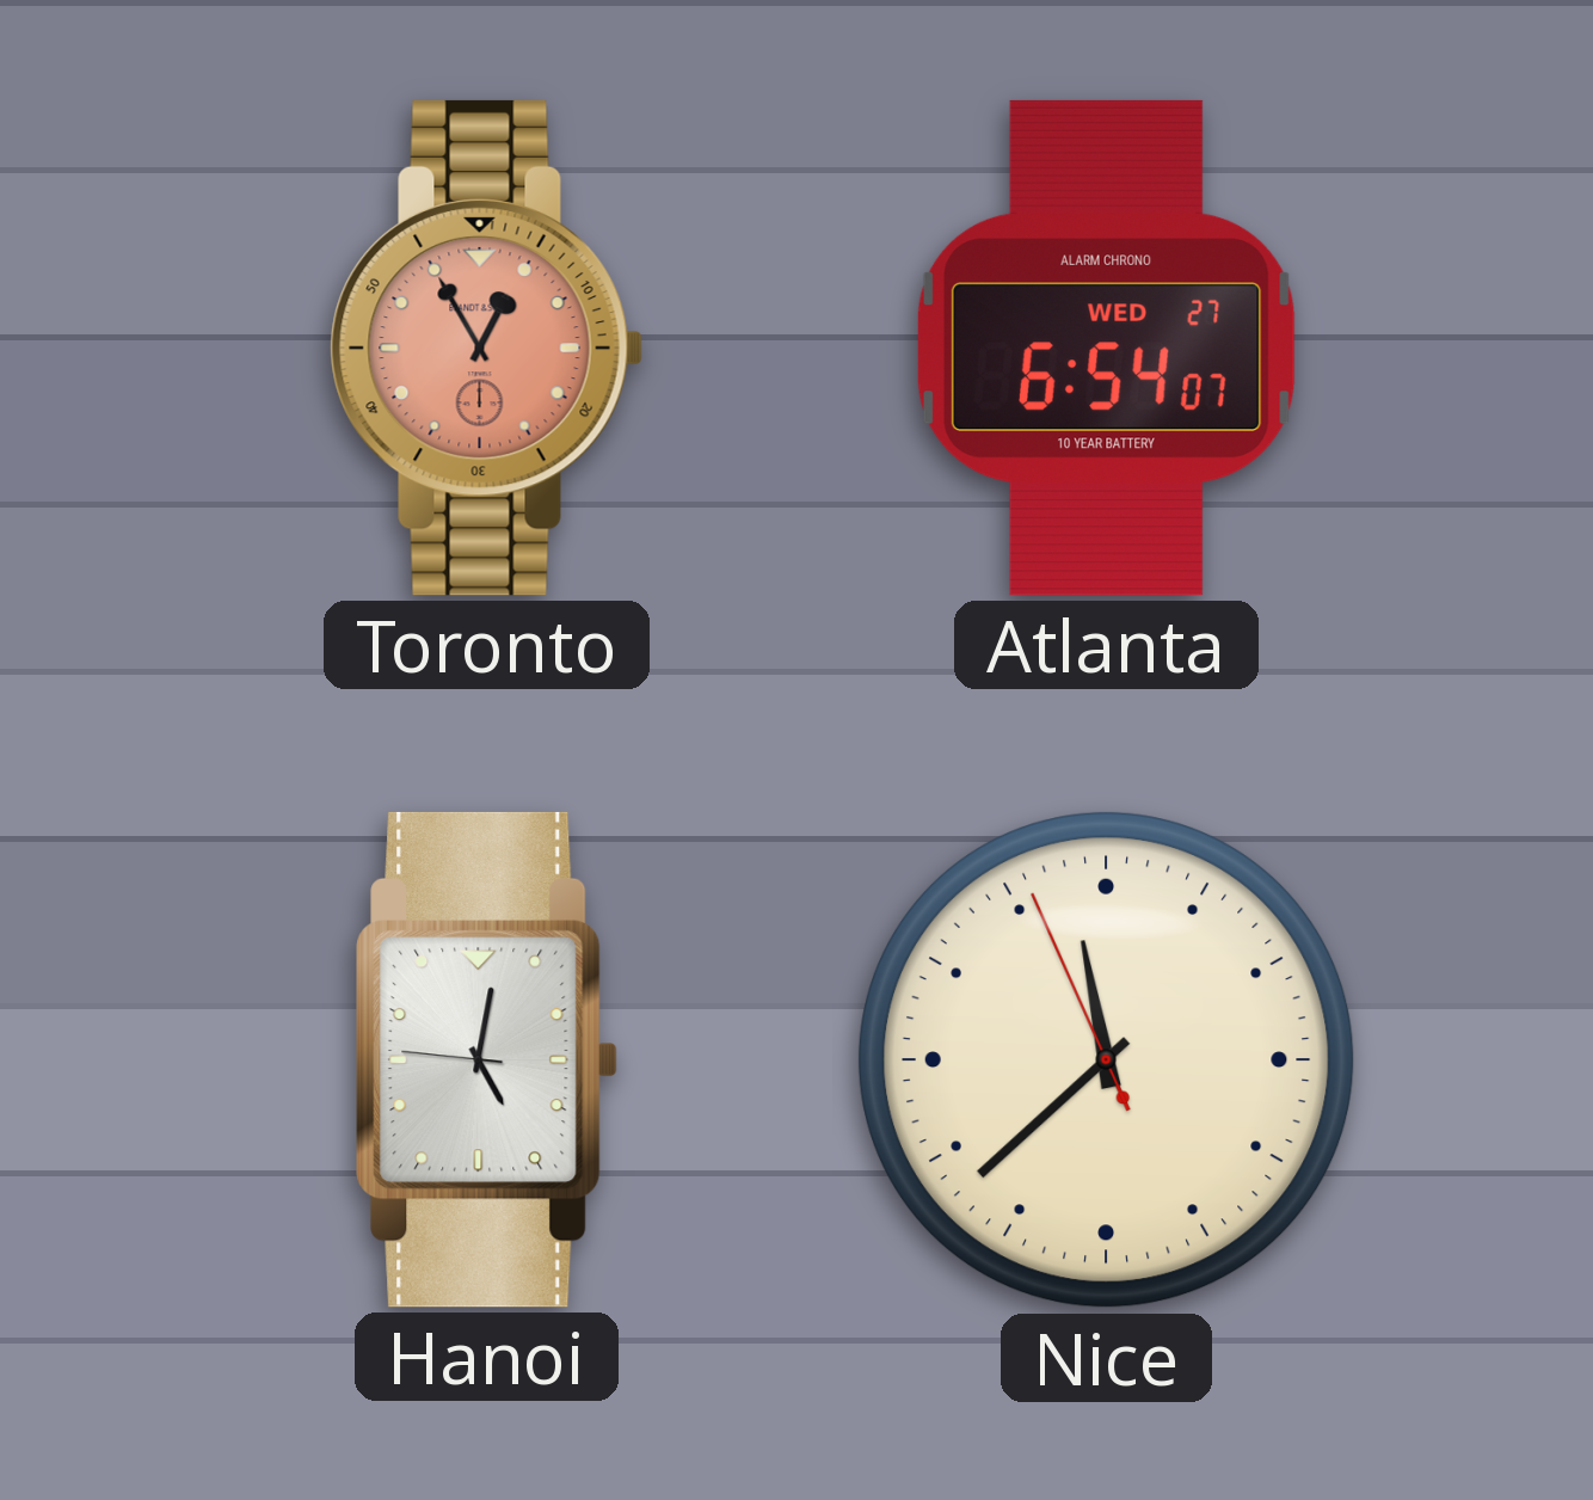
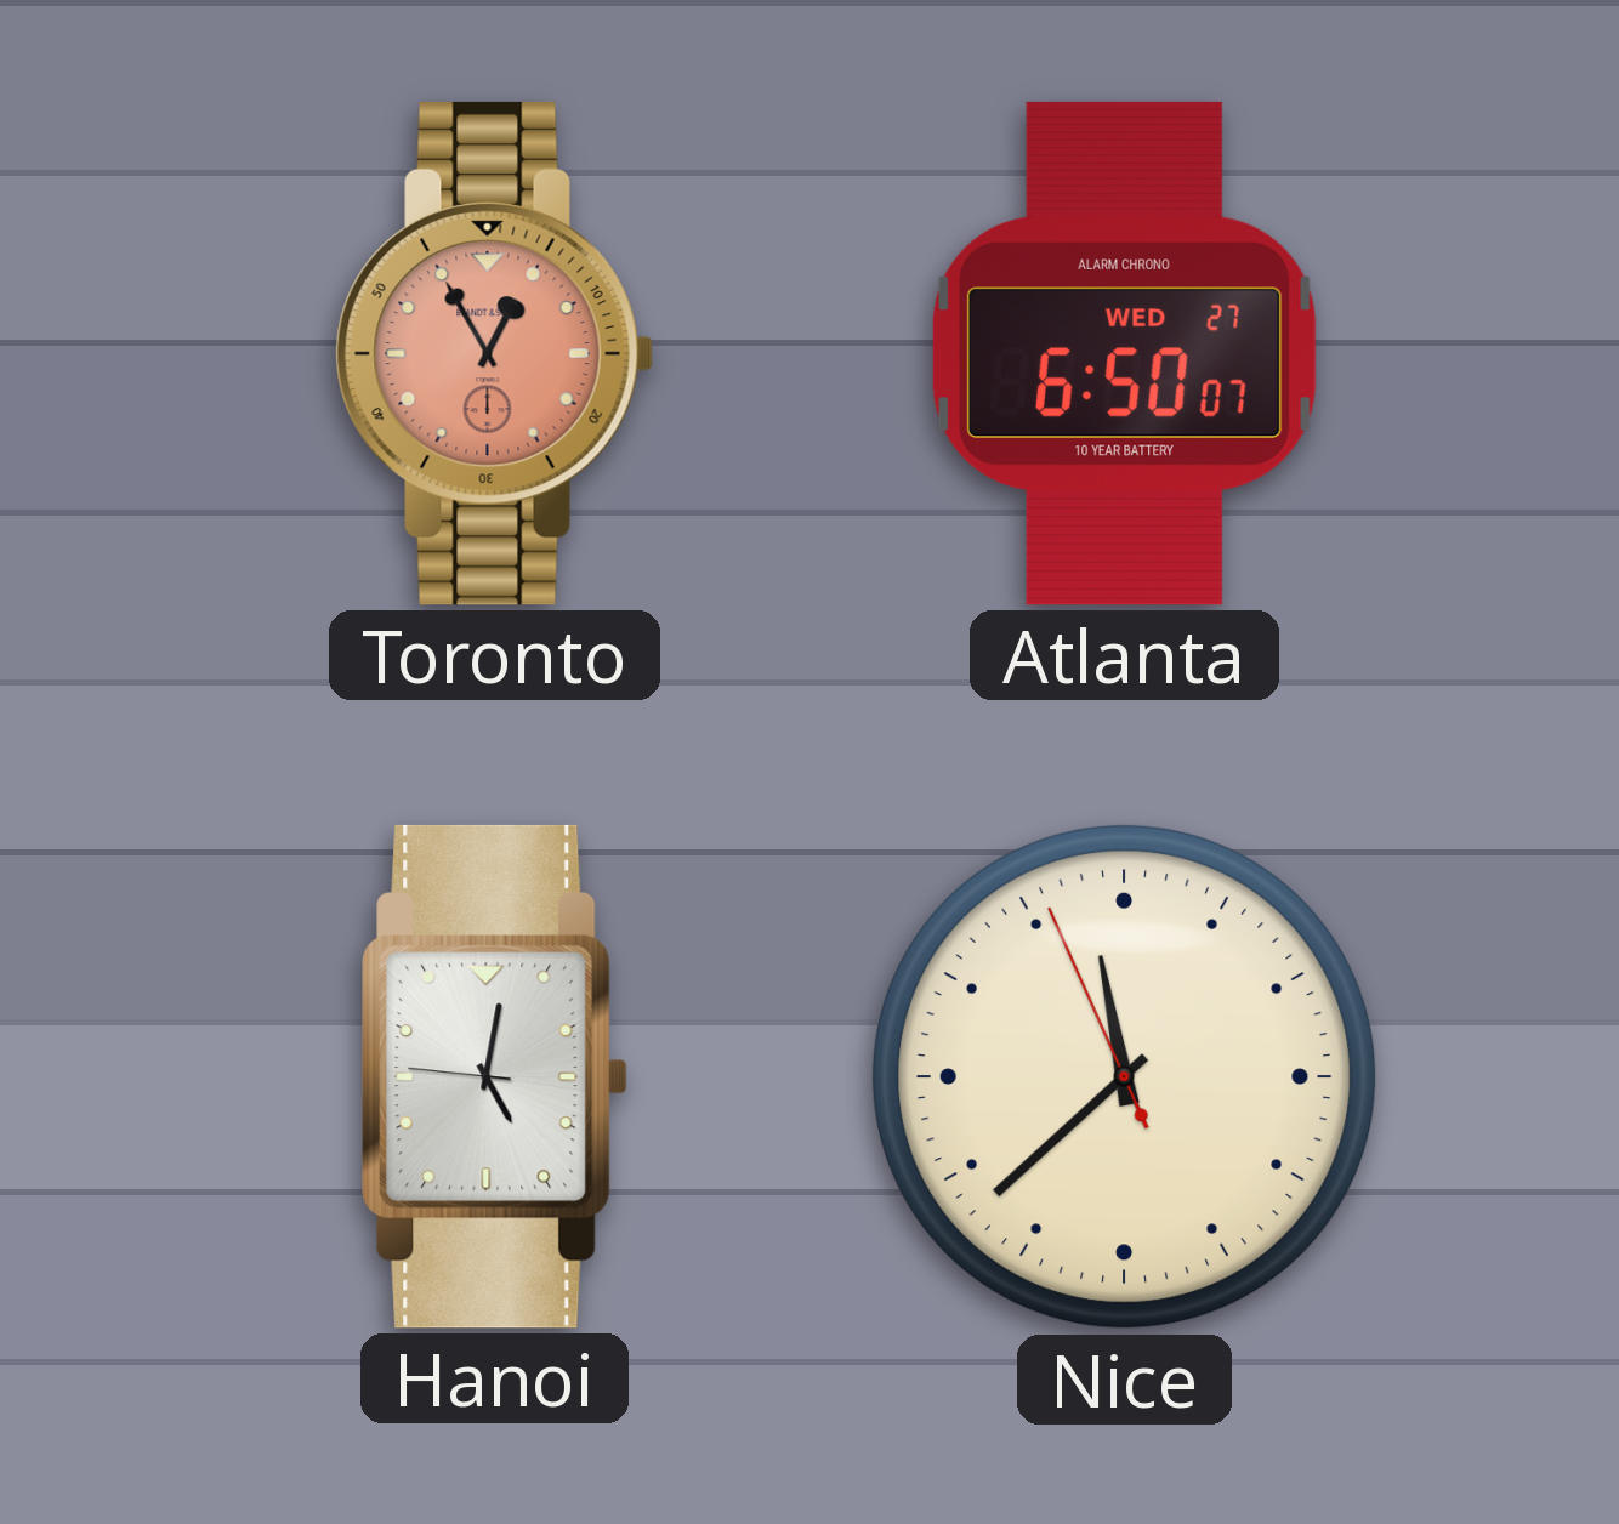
Atlanta: 6:54 -> 6:50
